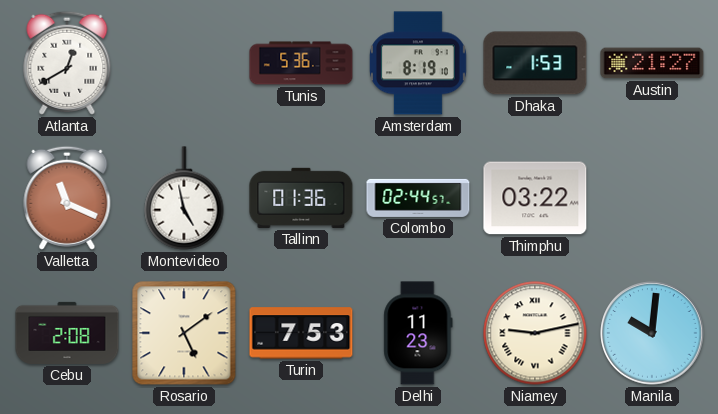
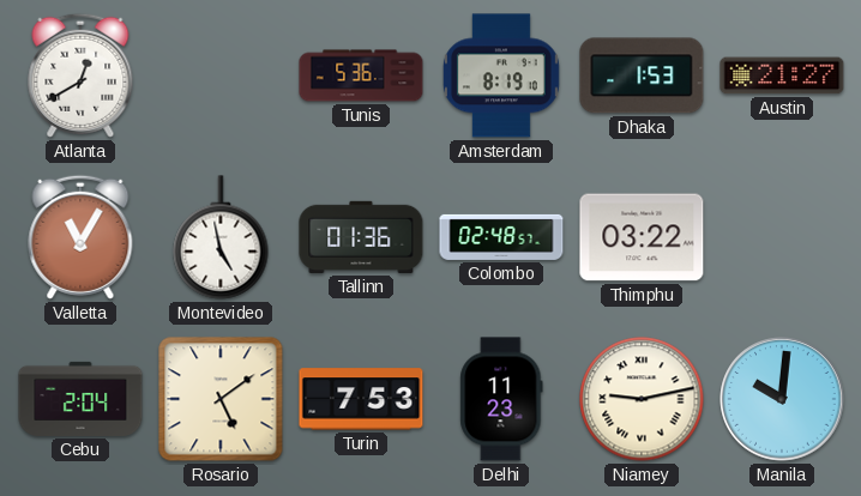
Valletta: 11:19 -> 11:05
Colombo: 02:44 -> 02:48
Cebu: 2:08 -> 2:04
